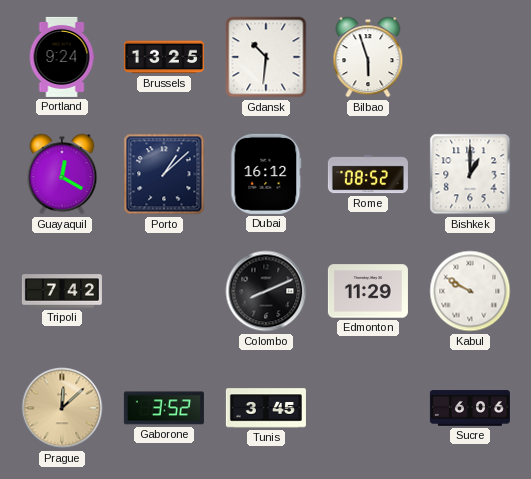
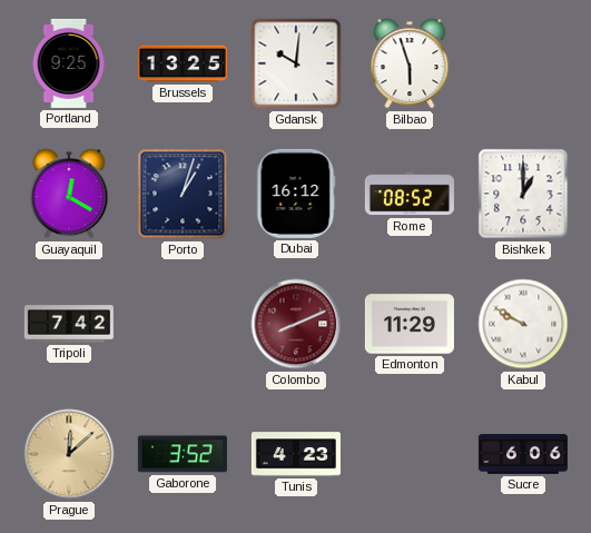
Portland: 9:24 -> 9:25
Gdansk: 10:31 -> 10:01
Porto: 1:08 -> 1:03
Colombo dial: black -> burgundy
Tunis: 3:45 -> 4:23
